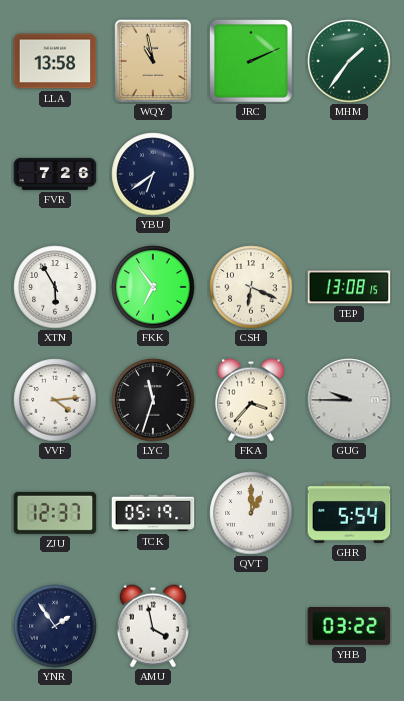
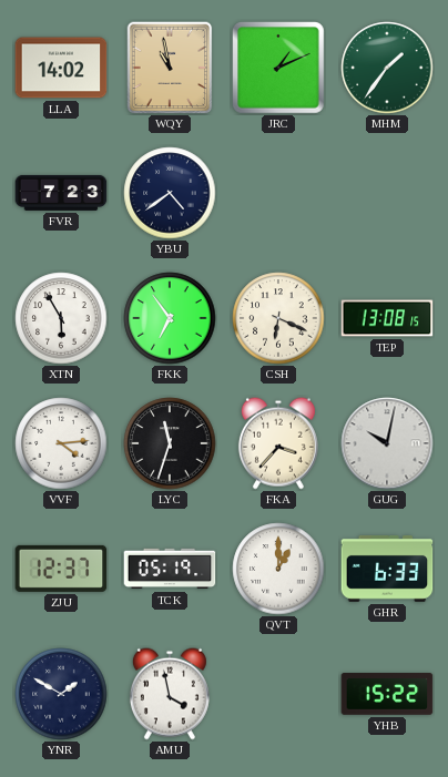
LLA: 13:58 -> 14:02
JRC: 2:11 -> 1:11
FVR: 7:26 -> 7:23
YBU: 6:39 -> 4:39
GUG: 9:45 -> 10:02
GHR: 5:54 -> 6:33
YNR: 1:54 -> 1:50
YHB: 03:22 -> 15:22
